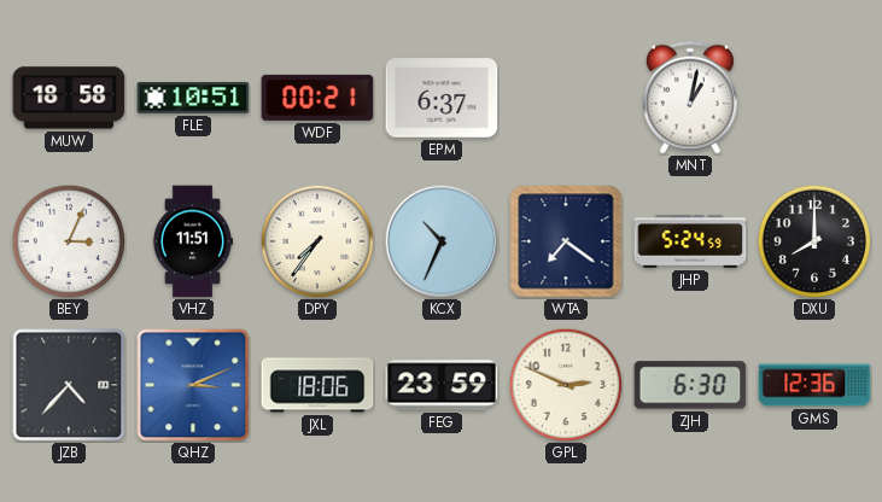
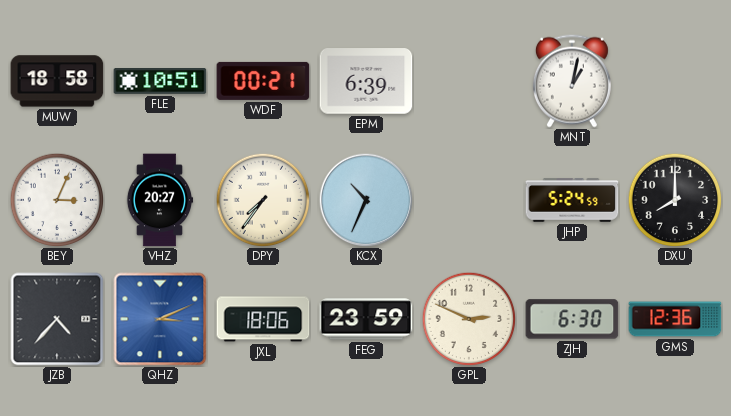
EPM: 6:37 -> 6:39
VHZ: 11:51 -> 20:27
WTA: 7:21 -> none
